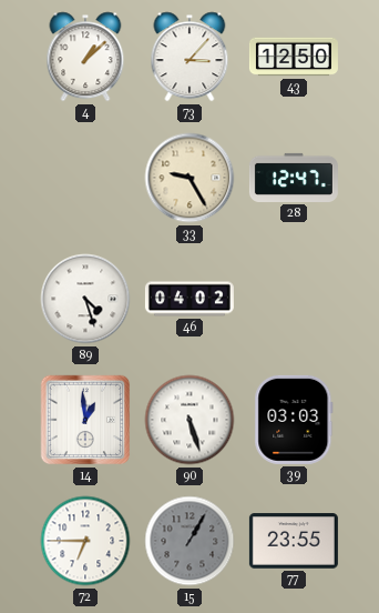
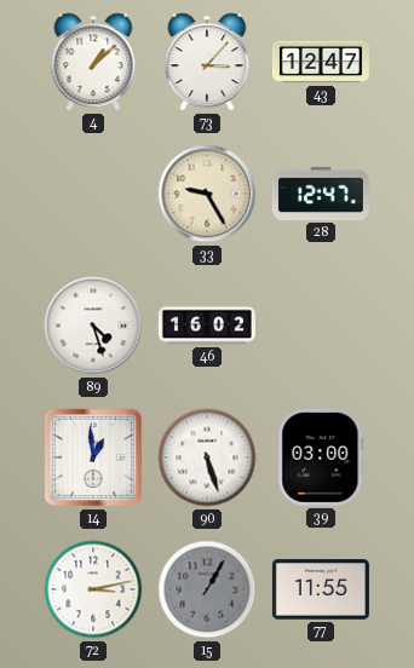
43: 12:50 -> 12:47
46: 04:02 -> 16:02
39: 03:03 -> 03:00
72: 6:45 -> 3:13
77: 23:55 -> 11:55
